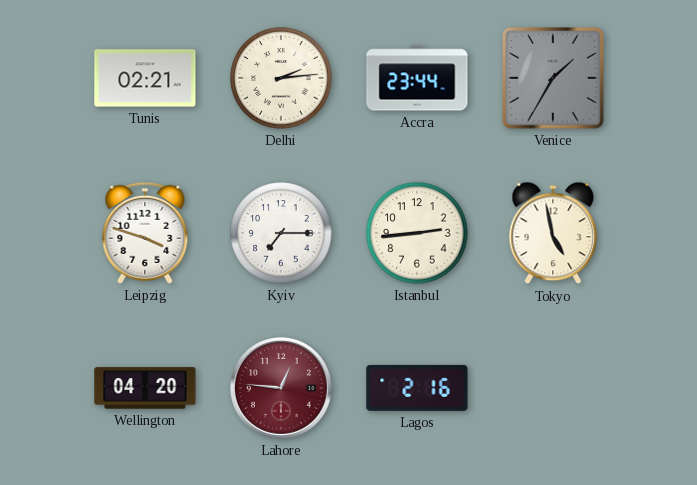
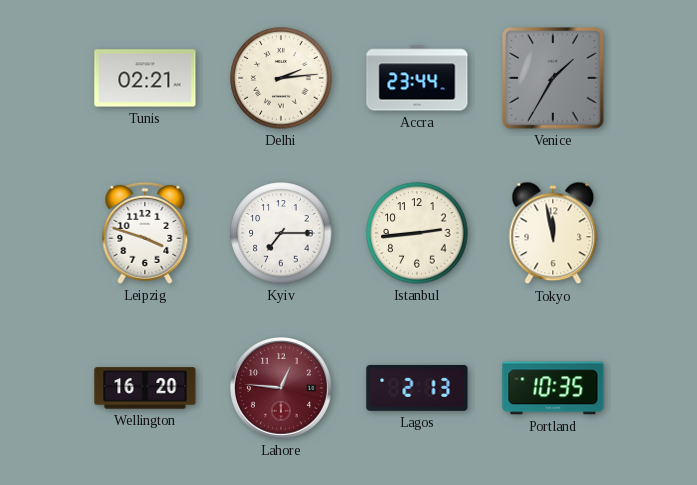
Tokyo: 4:58 -> 11:58
Wellington: 04:20 -> 16:20
Lagos: 2:16 -> 2:13
Portland: none -> 10:35
